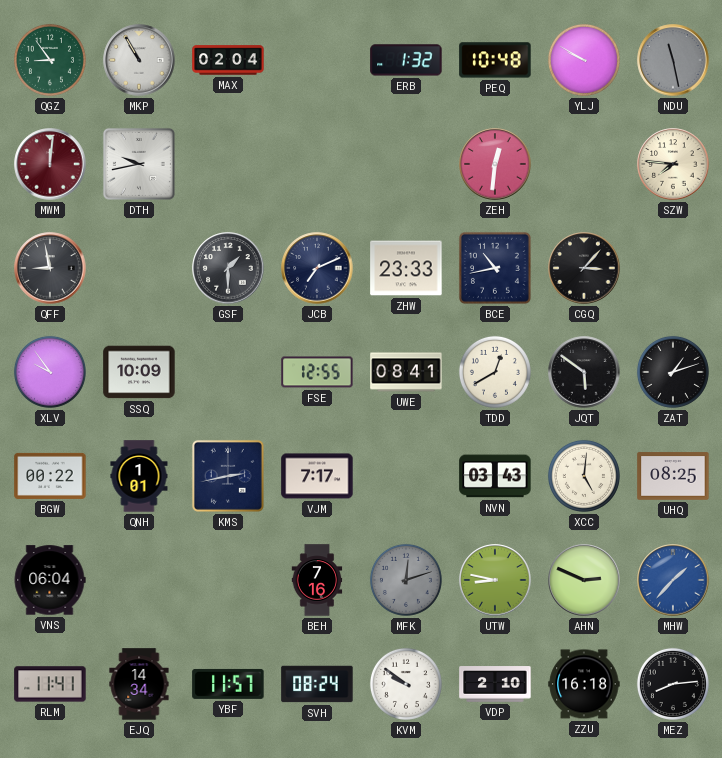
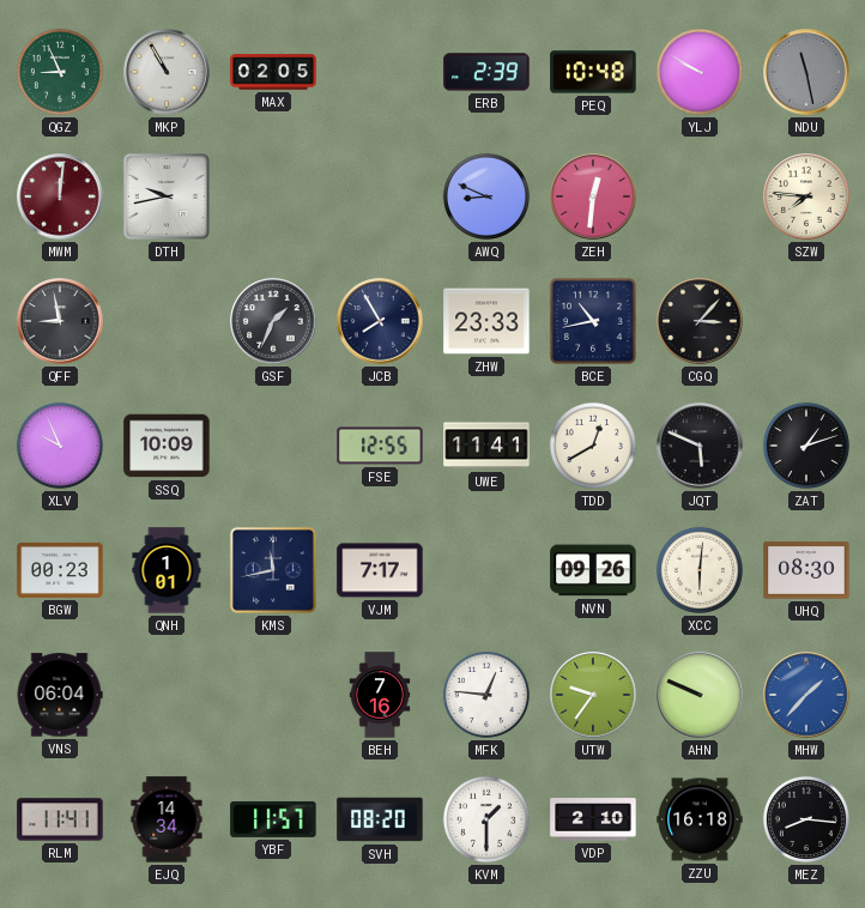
QGZ: 8:54 -> 8:56
MAX: 02:04 -> 02:05
ERB: 1:32 -> 2:39
AWQ: none -> 8:49
GSF: 1:30 -> 1:34
JCB: 7:11 -> 7:55
XLV: 9:54 -> 9:56
UWE: 08:41 -> 11:41
JQT: 5:51 -> 5:49
BGW: 00:22 -> 00:23
KMS: 2:43 -> 11:43
NVN: 03:43 -> 09:26
XCC: 5:01 -> 6:01
UHQ: 08:25 -> 08:30
MFK: 12:12 -> 12:46
MFK dial: grey -> white
UTW: 8:47 -> 9:36
AHN: 2:49 -> 9:49
SVH: 08:24 -> 08:20
KVM: 9:51 -> 1:30
MEZ: 8:14 -> 8:16
